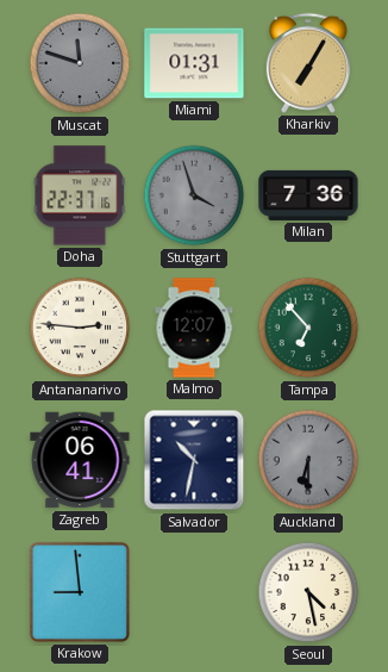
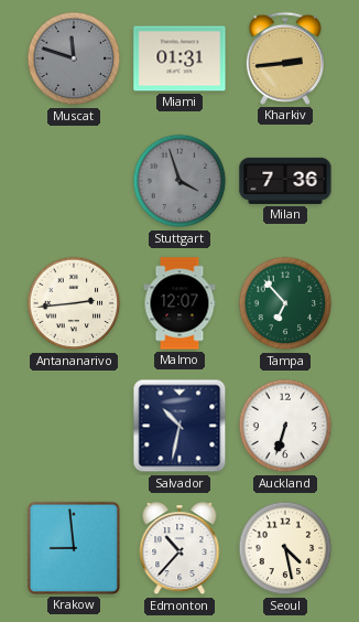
Kharkiv: 7:05 -> 2:44
Doha: 22:37 -> none
Antananarivo: 2:46 -> 2:44
Zagreb: 06:41 -> none
Auckland: 6:30 -> 6:33
Auckland dial: grey -> white
Edmonton: none -> 10:37
